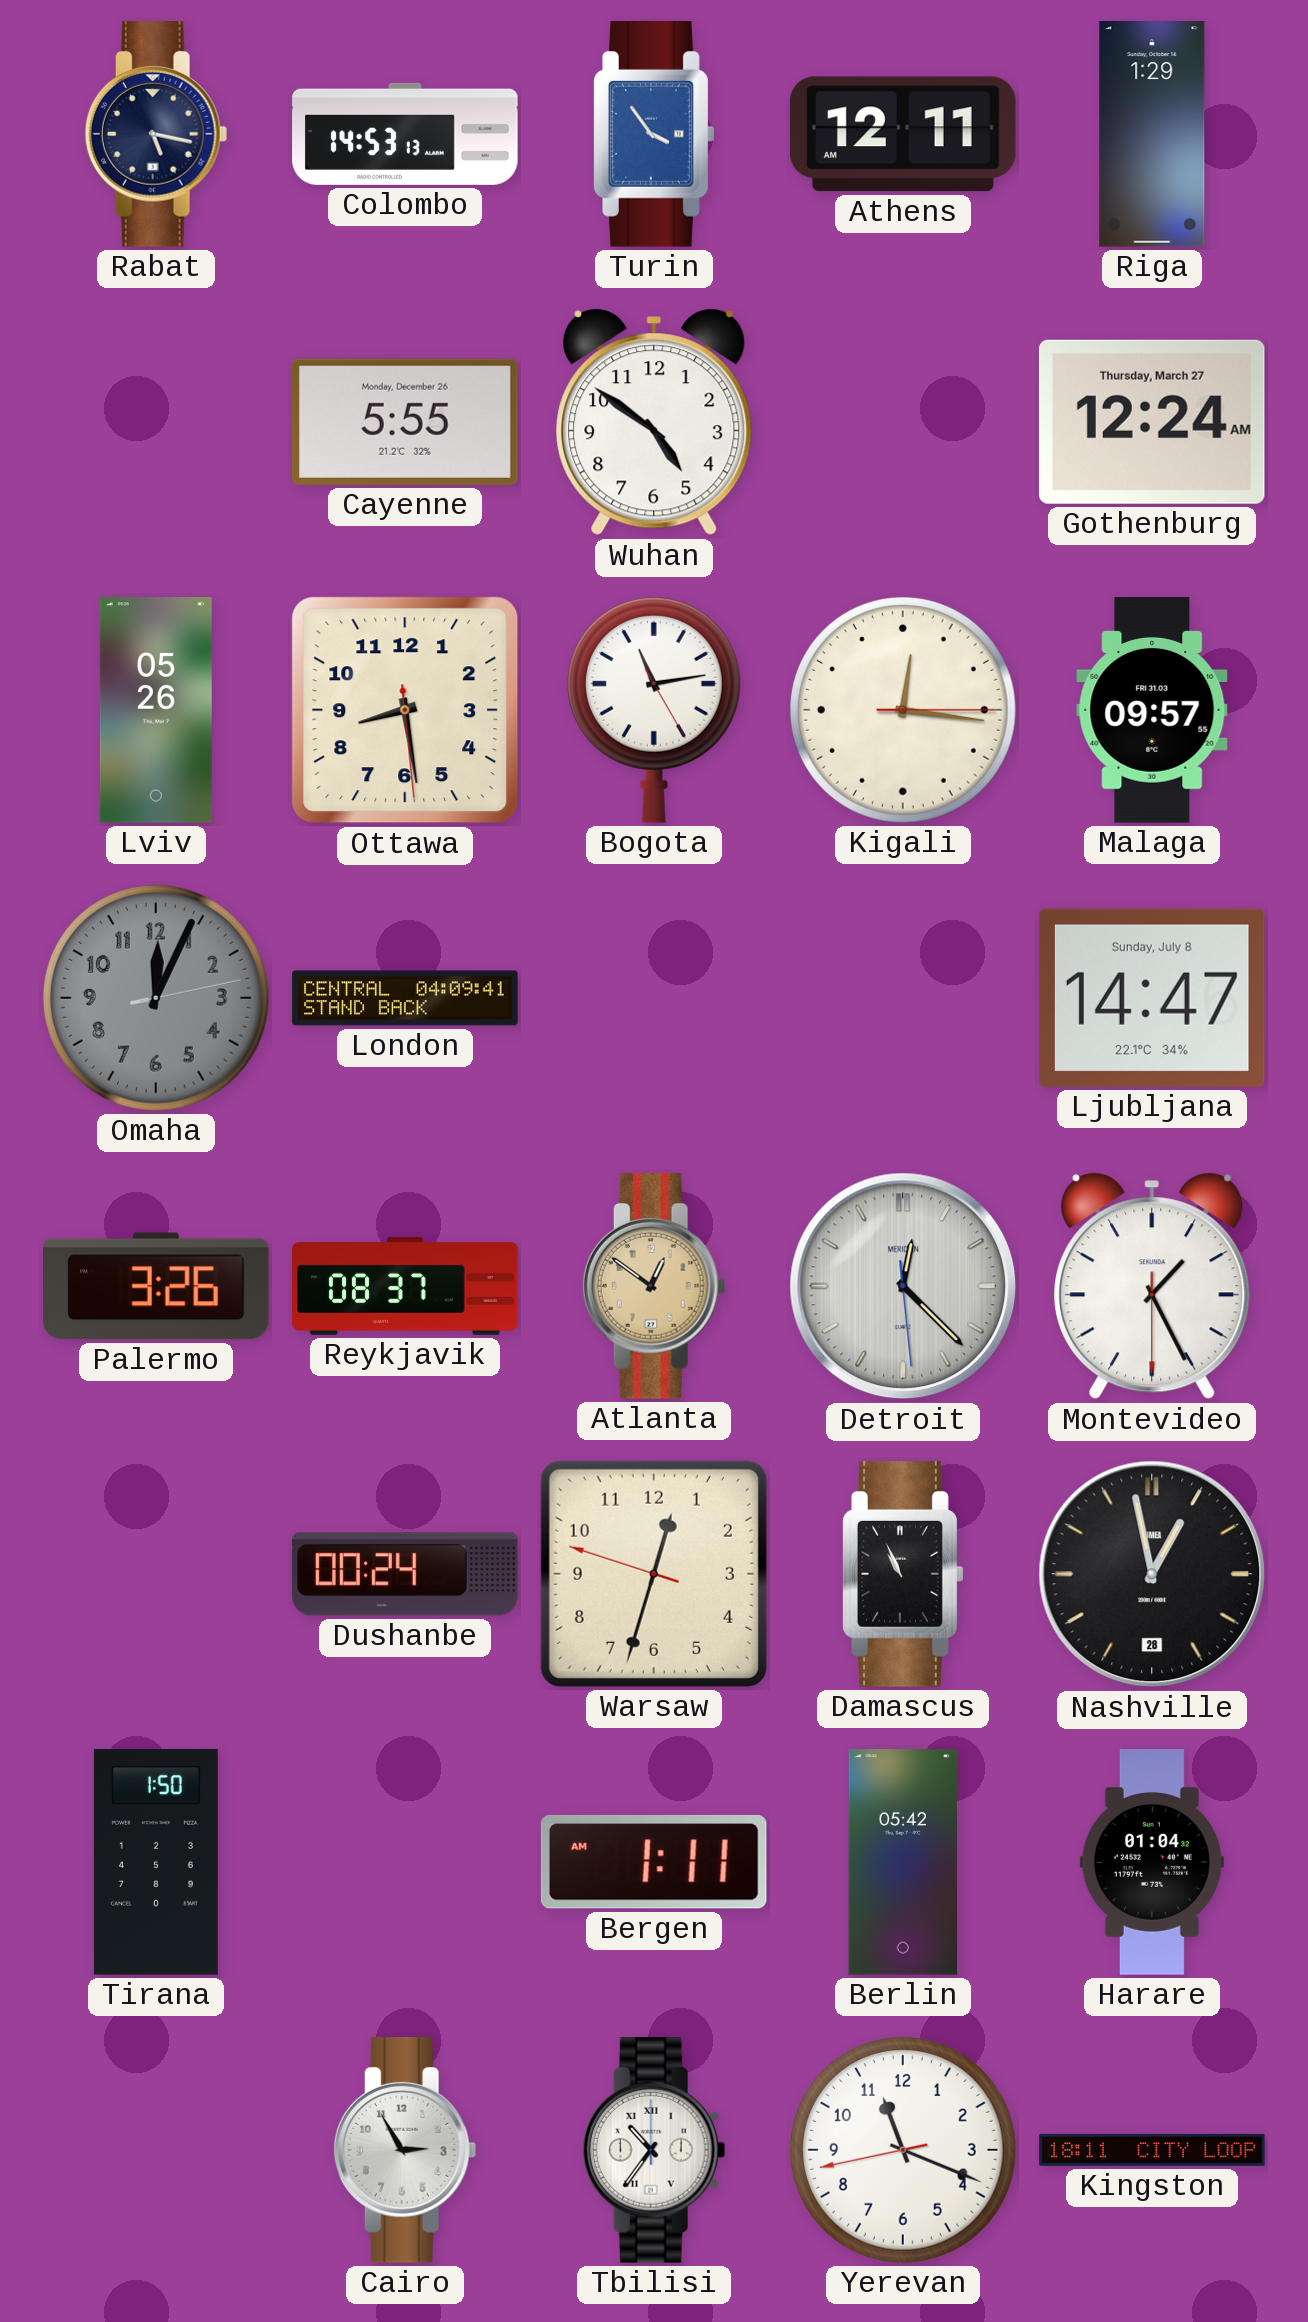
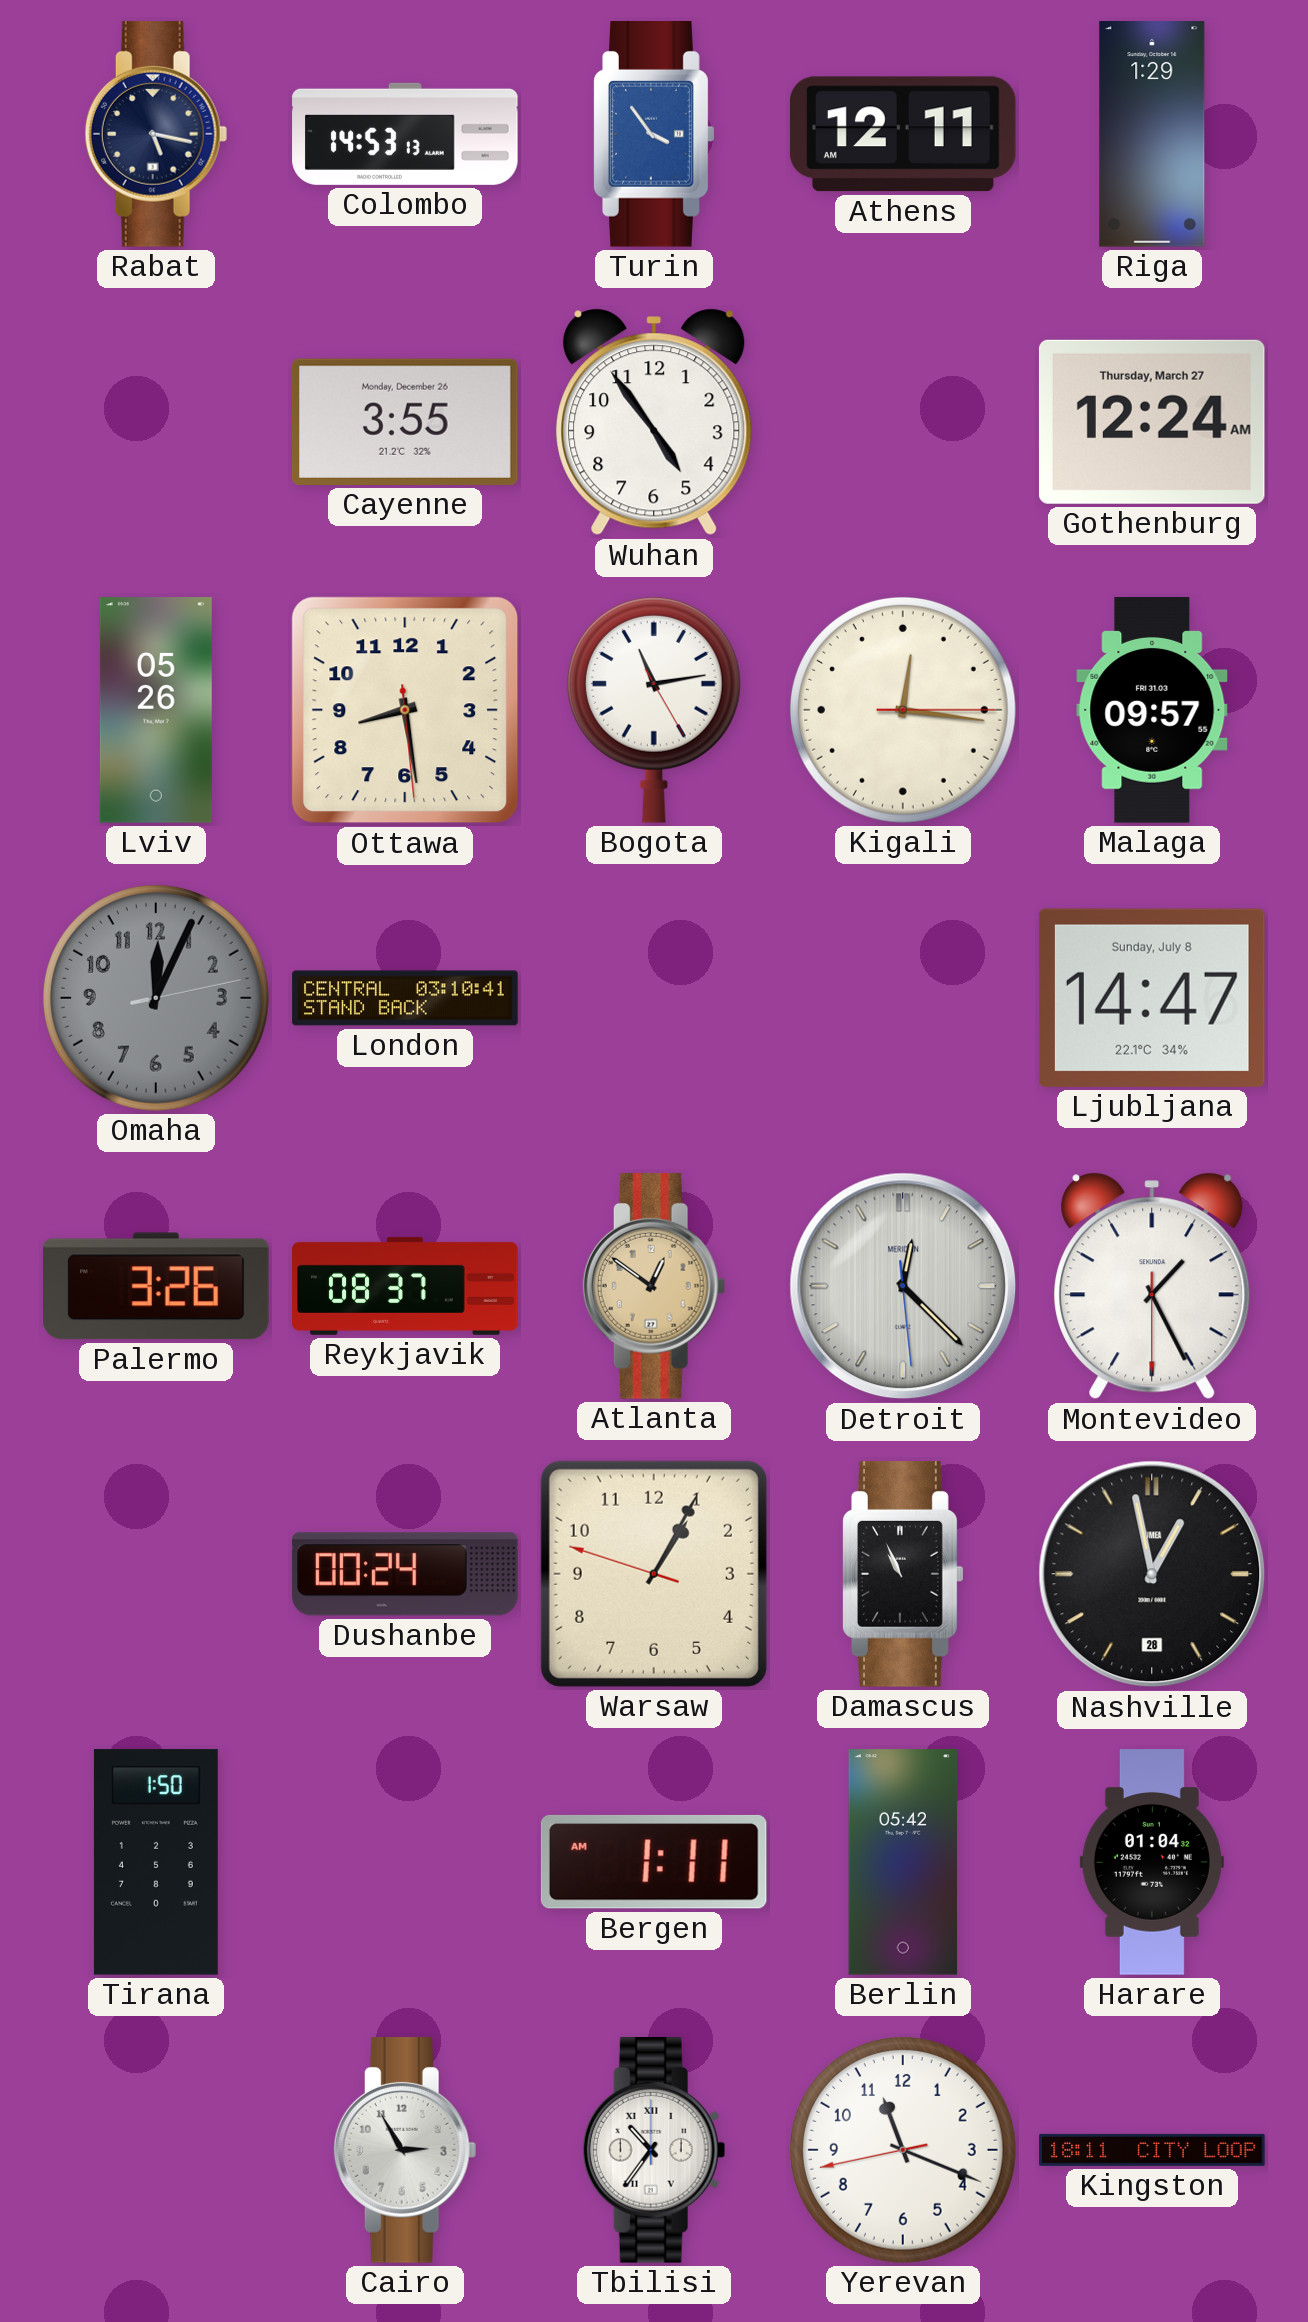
Cayenne: 5:55 -> 3:55
Wuhan: 4:51 -> 4:54
London: 04:09 -> 03:10
Warsaw: 12:32 -> 1:04
